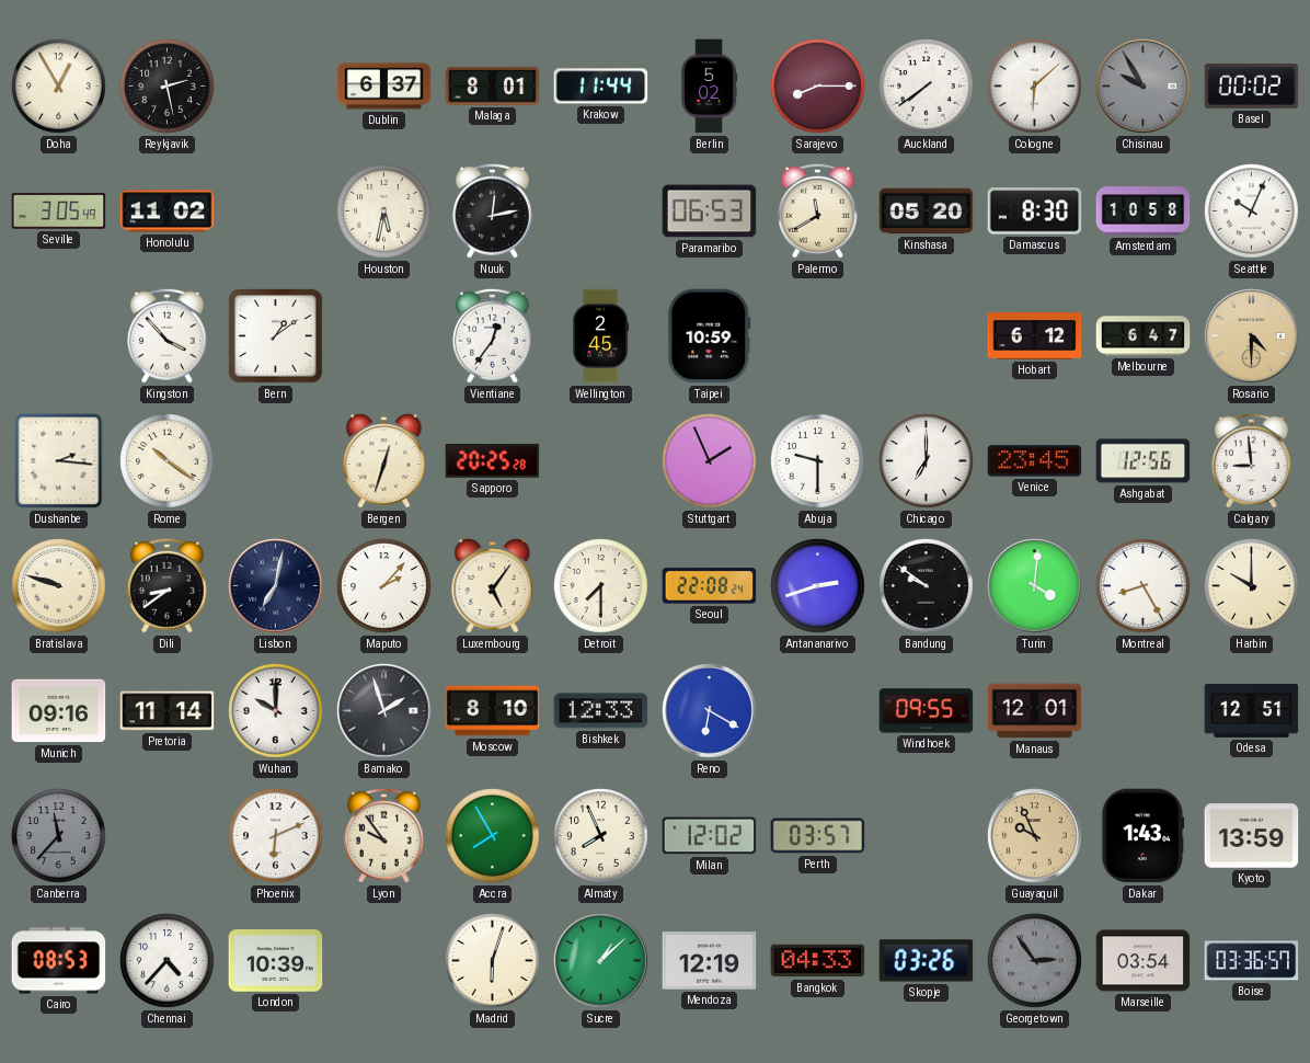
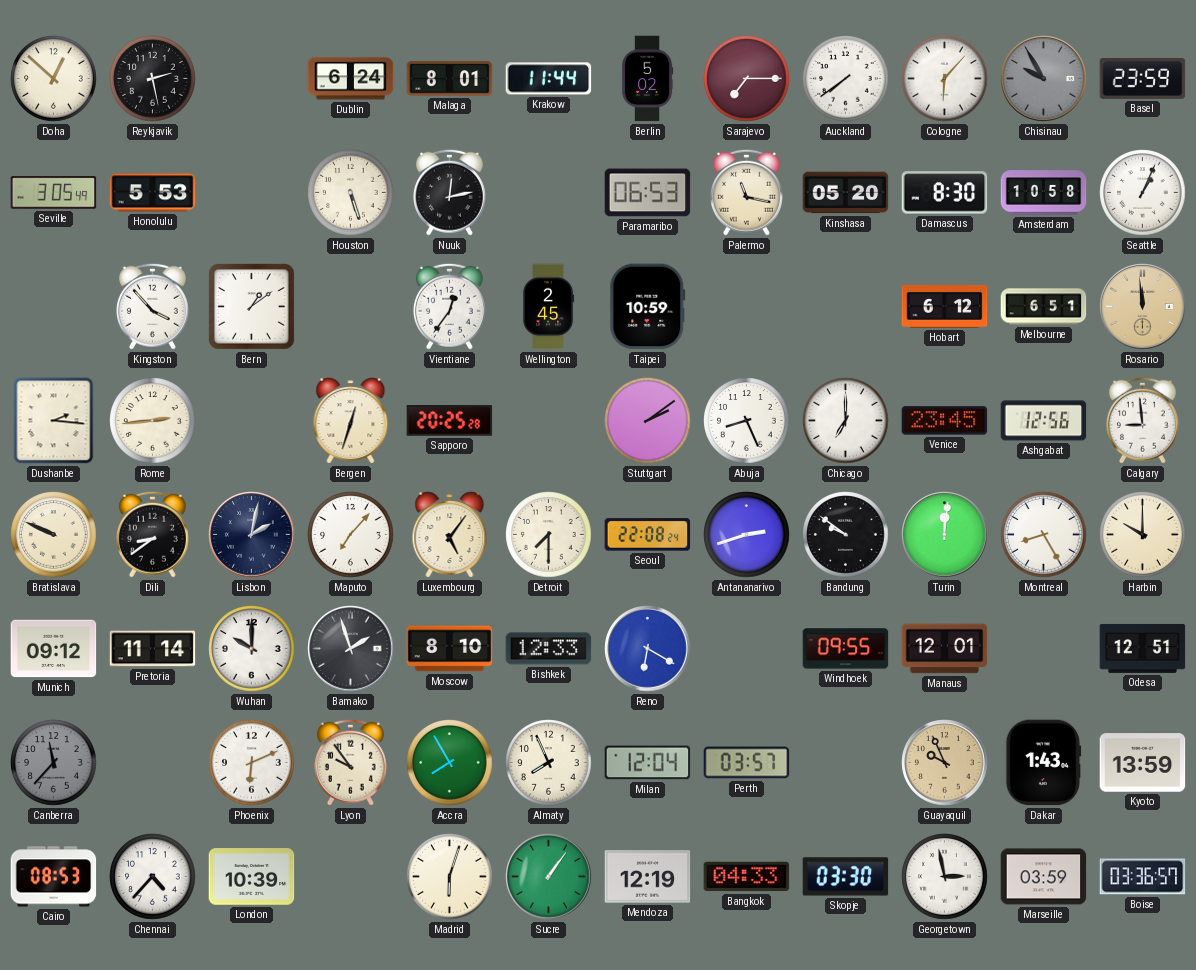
Doha: 12:55 -> 12:52
Dublin: 6:37 -> 6:24
Sarajevo: 8:15 -> 7:15
Cologne: 6:08 -> 6:07
Basel: 00:02 -> 23:59
Honolulu: 11:02 -> 5:53
Houston: 5:32 -> 5:27
Palermo: 11:40 -> 11:17
Seattle: 10:04 -> 1:04
Melbourne: 6:47 -> 6:51
Rosario: 4:30 -> 11:59
Rome: 10:21 -> 2:44
Stuttgart: 1:56 -> 2:09
Abuja: 9:30 -> 8:26
Bratislava: 9:48 -> 9:49
Lisbon: 7:02 -> 2:02
Maputo: 2:07 -> 7:07
Turin: 4:01 -> 12:01
Munich: 09:16 -> 09:12
Milan: 12:02 -> 12:04
Sucre: 1:08 -> 1:06
Skopje: 03:26 -> 03:30
Georgetown: 2:54 -> 2:58
Georgetown dial: grey -> white
Marseille: 03:54 -> 03:59
